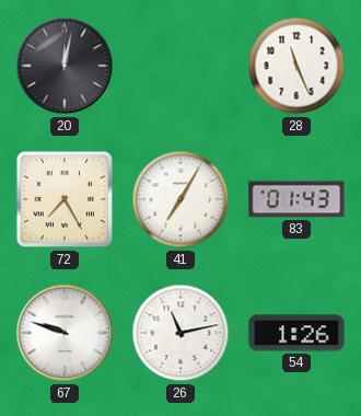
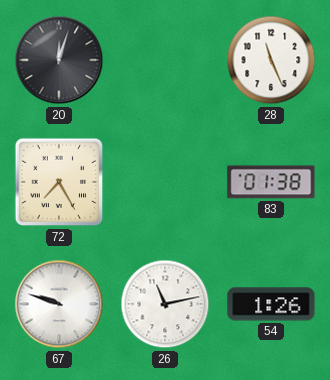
20: 12:02 -> 12:03
41: 7:05 -> none
83: 01:43 -> 01:38
